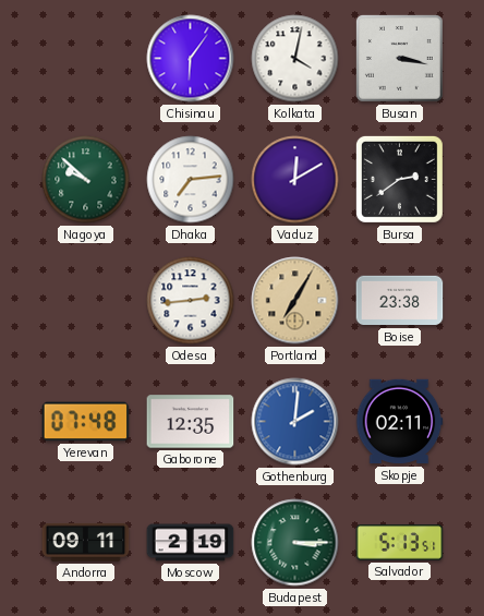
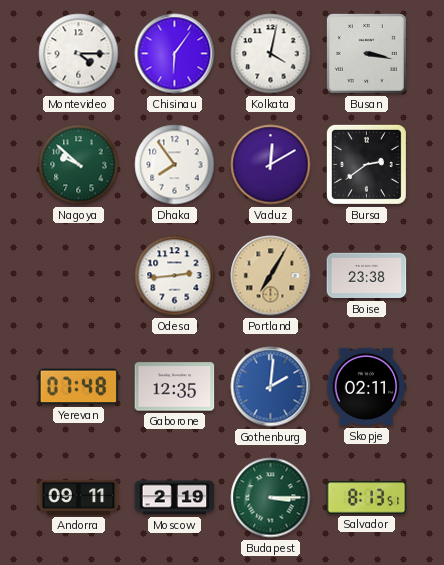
Montevideo: none -> 4:15
Dhaka: 7:14 -> 7:54
Salvador: 5:13 -> 8:13
